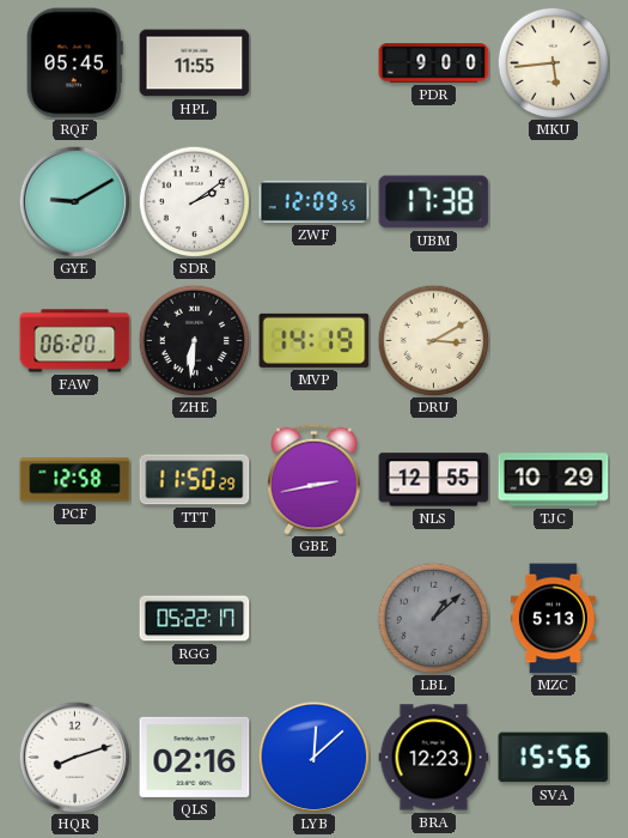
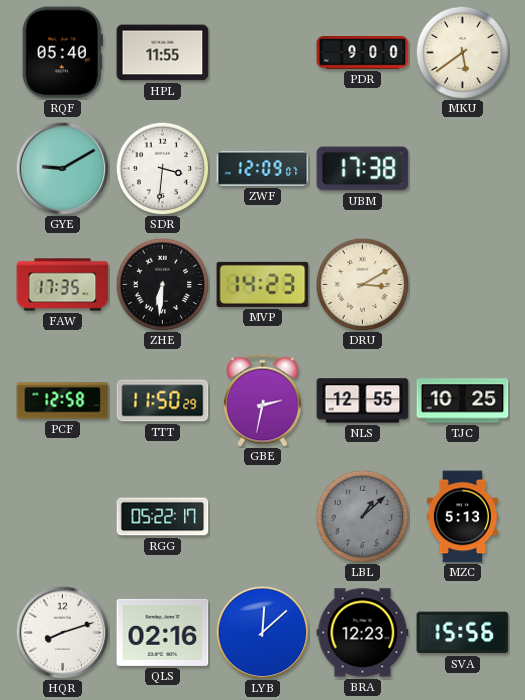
RQF: 05:45 -> 05:40
MKU: 5:44 -> 5:39
SDR: 2:09 -> 3:31
ZWF: 12:09:55 -> 12:09:07
FAW: 06:20 -> 17:35
MVP: 14:19 -> 14:23
GBE: 2:43 -> 2:32
TJC: 10:29 -> 10:25
